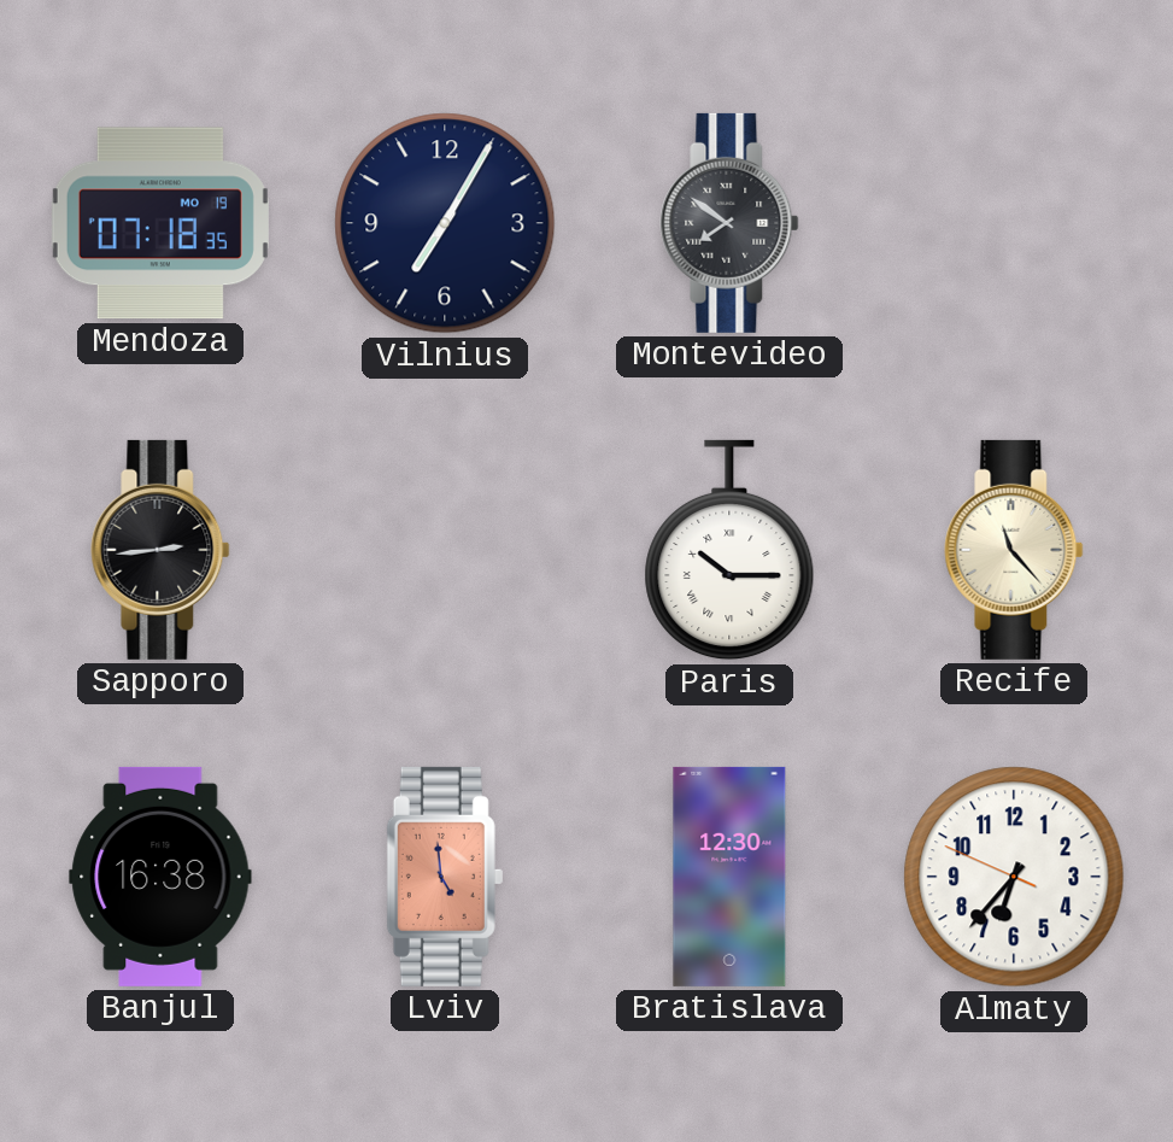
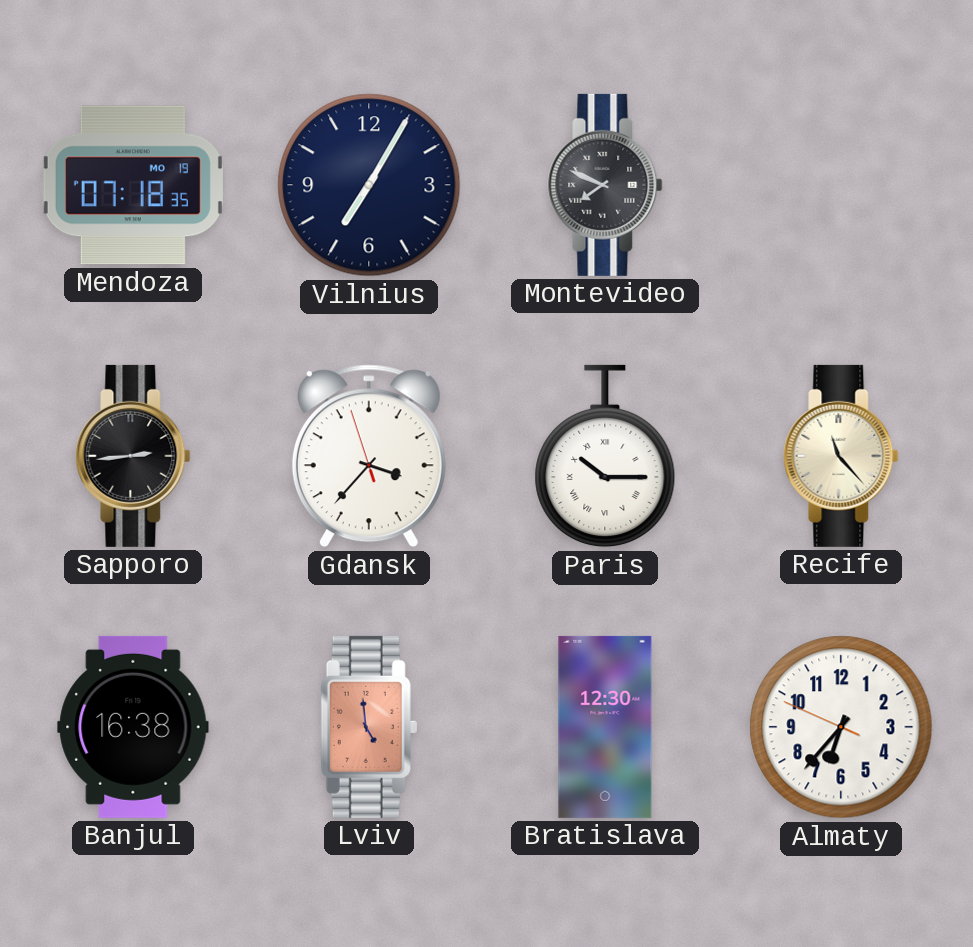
Montevideo: 7:51 -> 7:49
Gdansk: none -> 3:36
